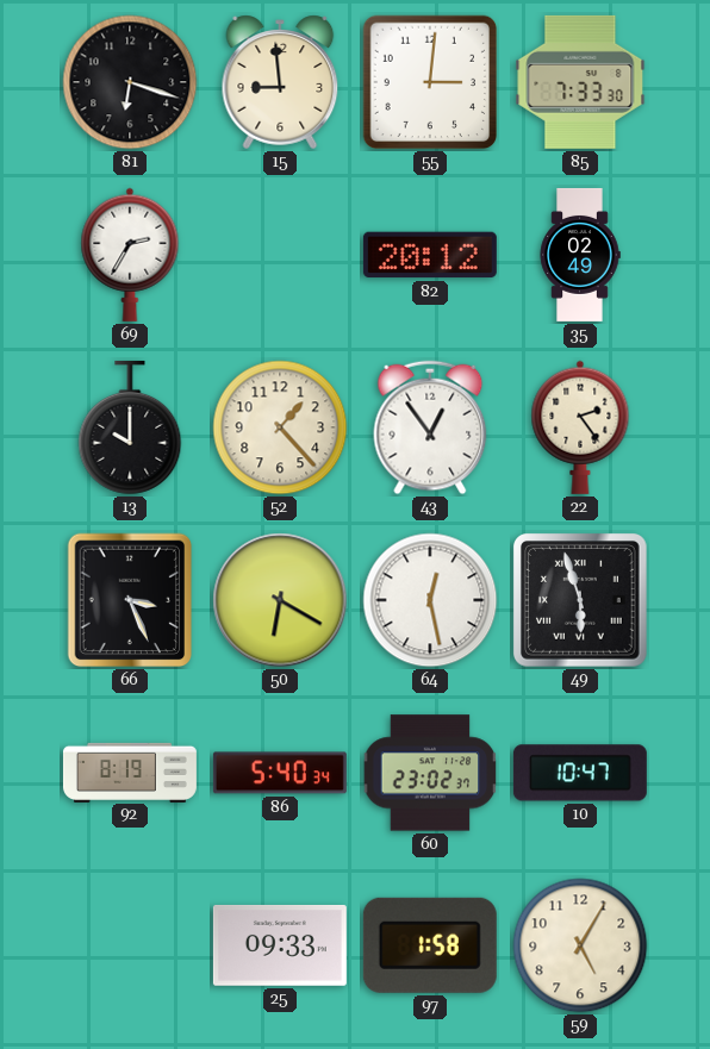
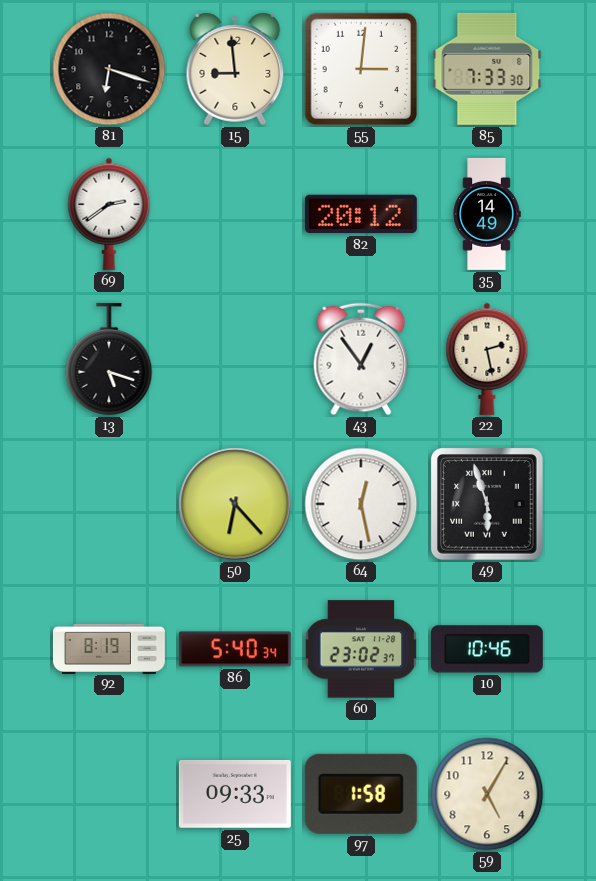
69: 2:35 -> 2:39
35: 02:49 -> 14:49
13: 10:00 -> 5:18
52: 1:23 -> none
22: 2:24 -> 2:28
66: 3:26 -> none
50: 6:20 -> 6:23
10: 10:47 -> 10:46
